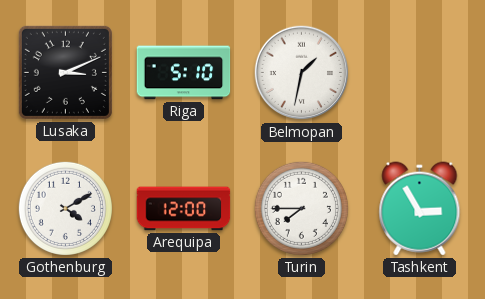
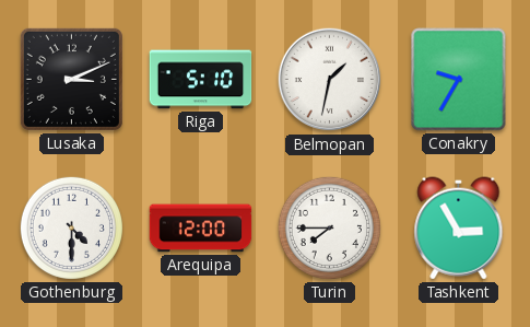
Conakry: none -> 9:35
Gothenburg: 4:10 -> 4:30
